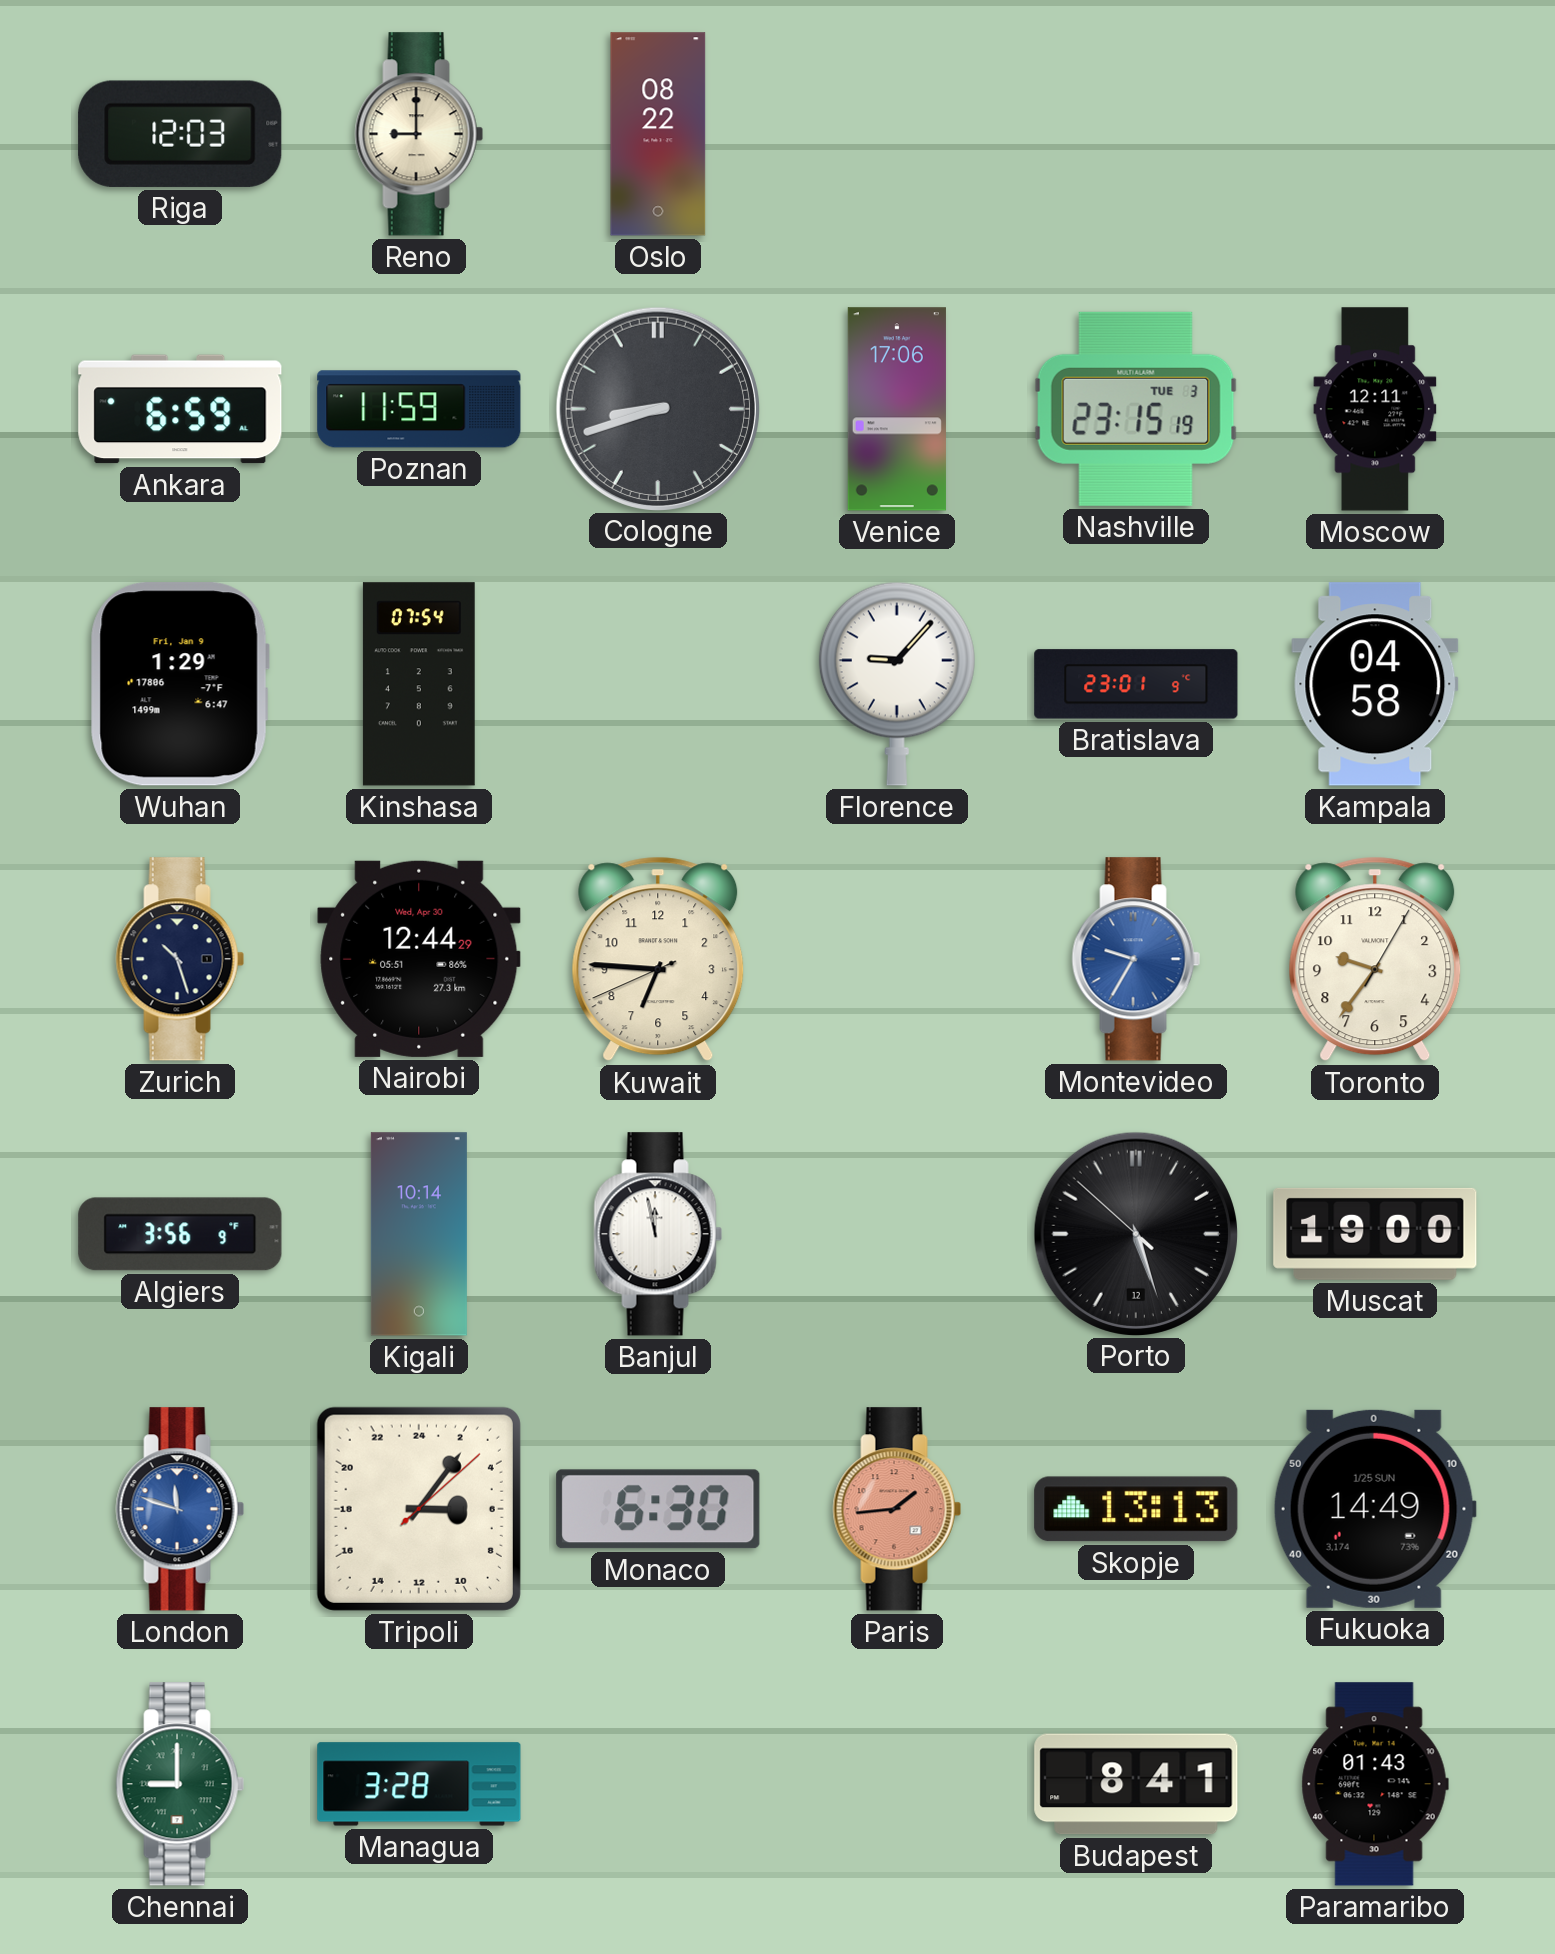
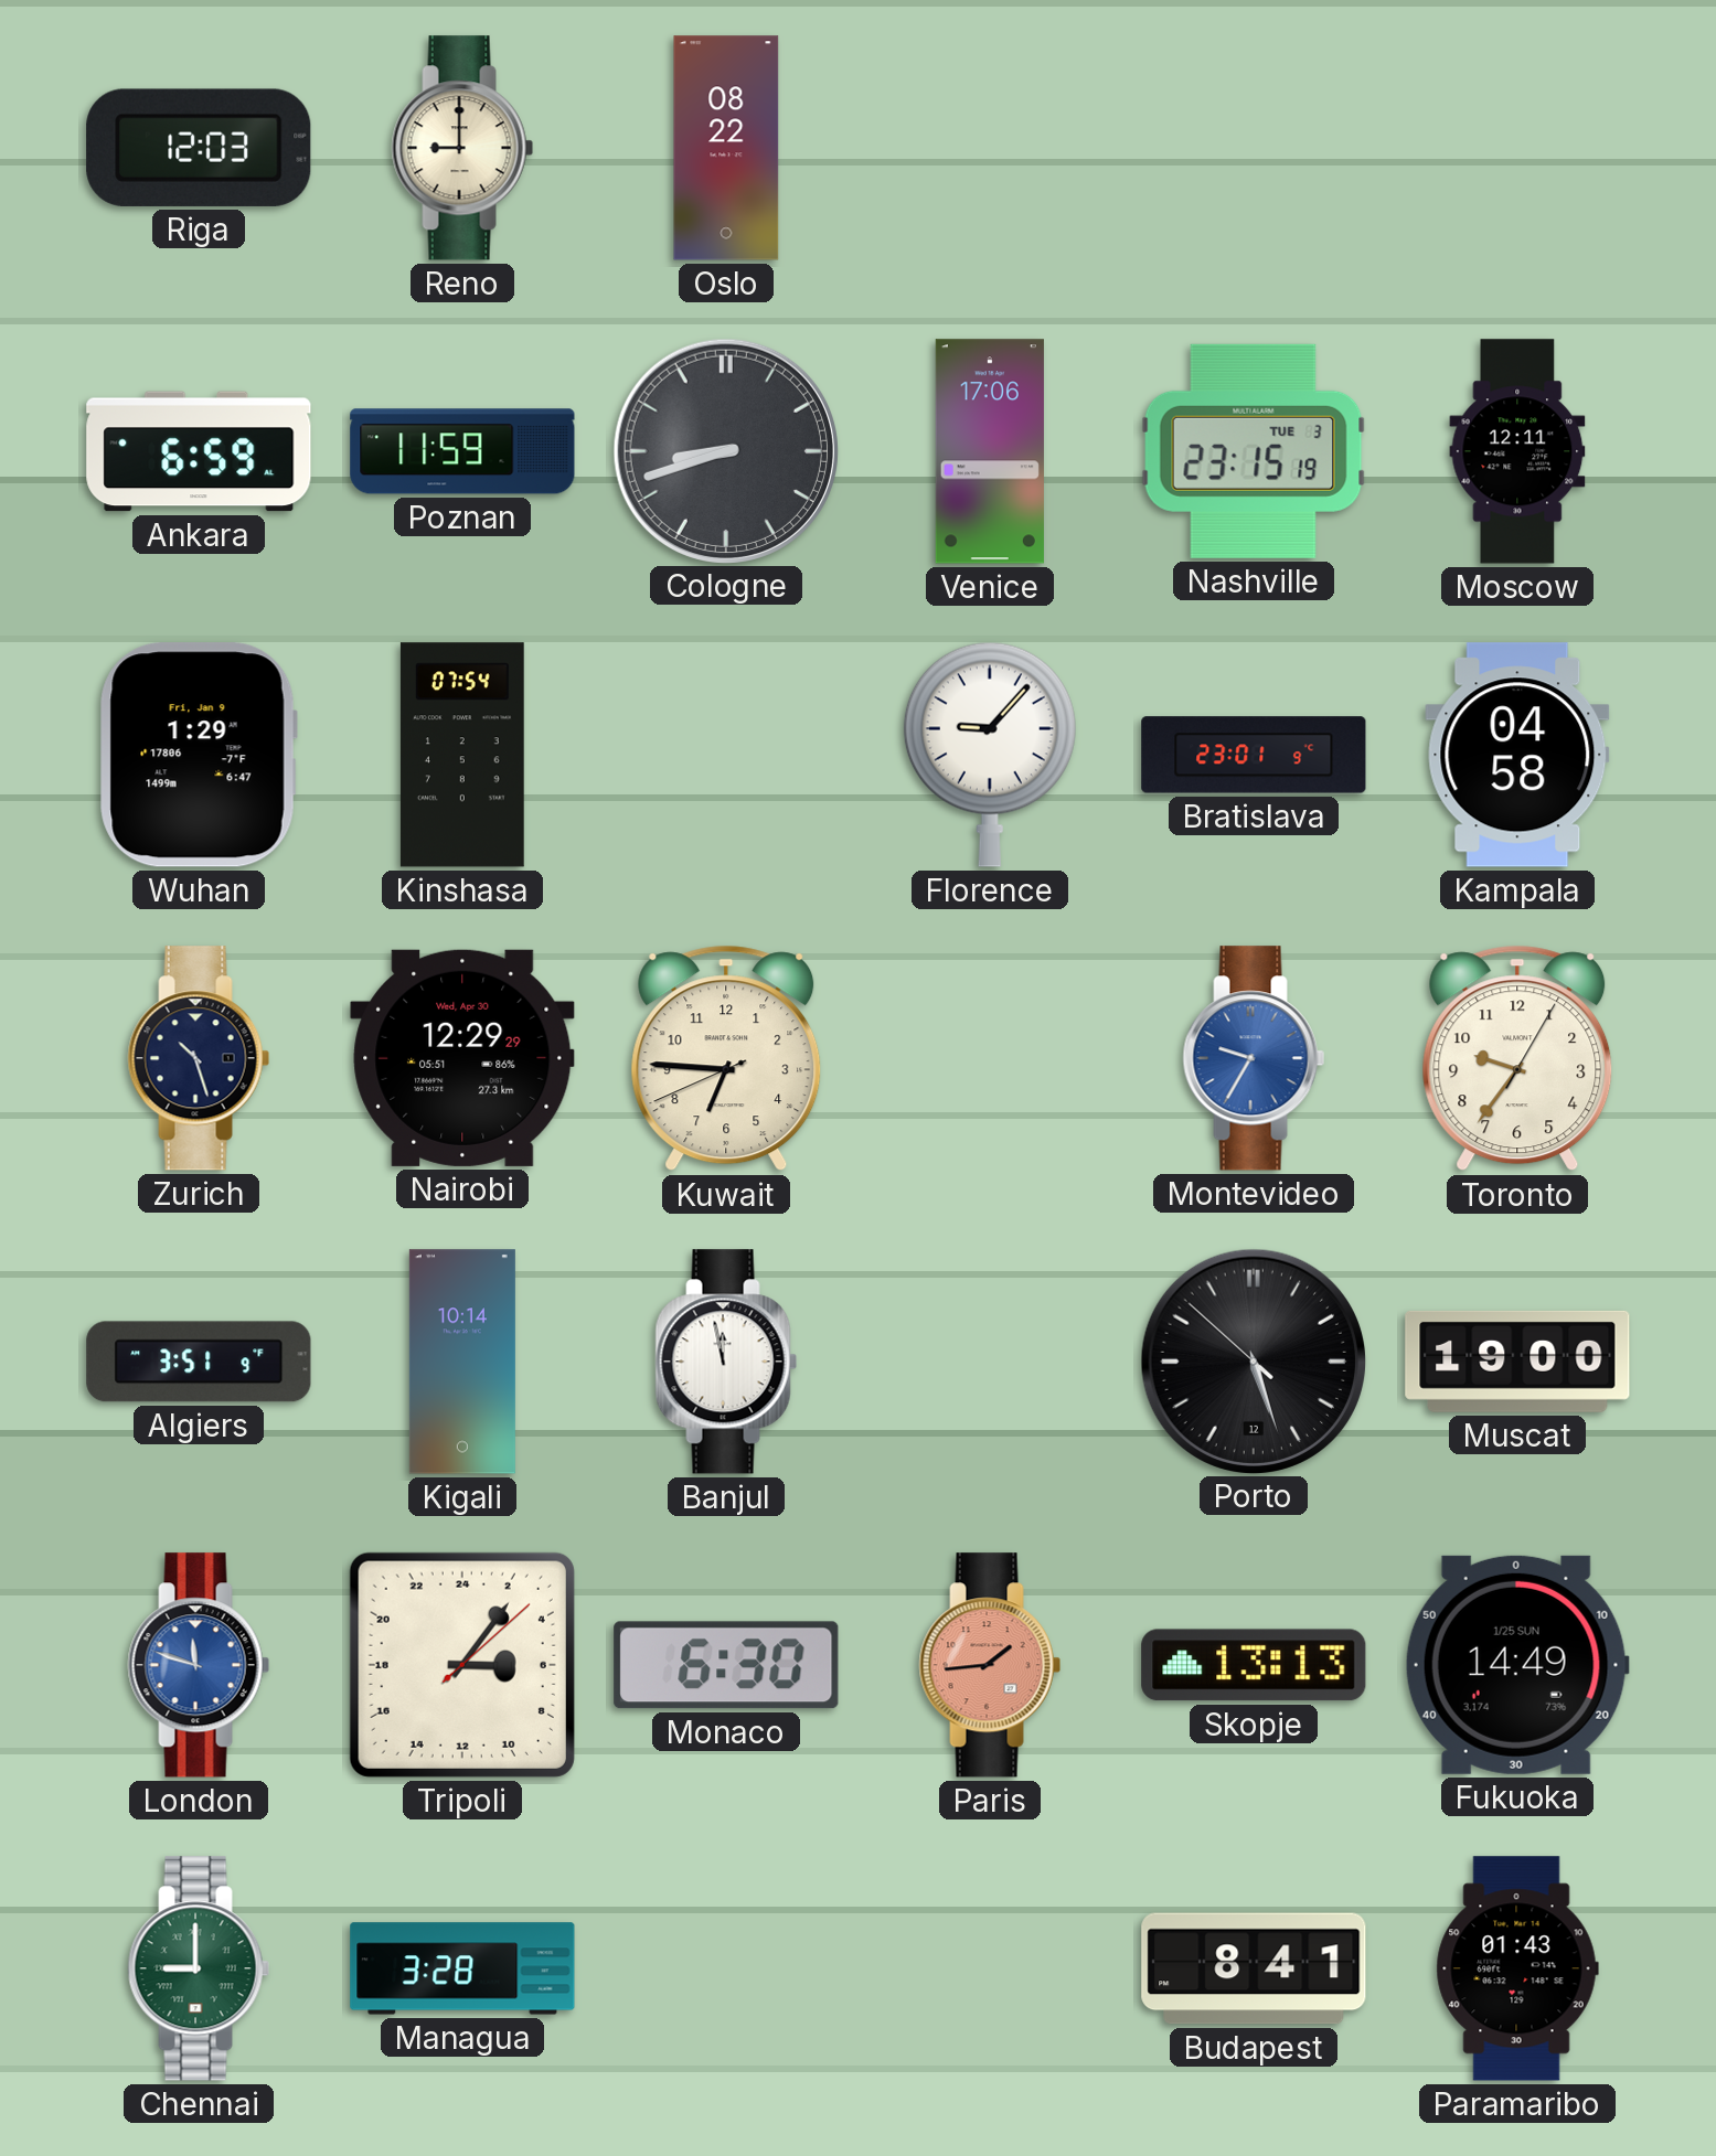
Nairobi: 12:44 -> 12:29
Algiers: 3:56 -> 3:51
